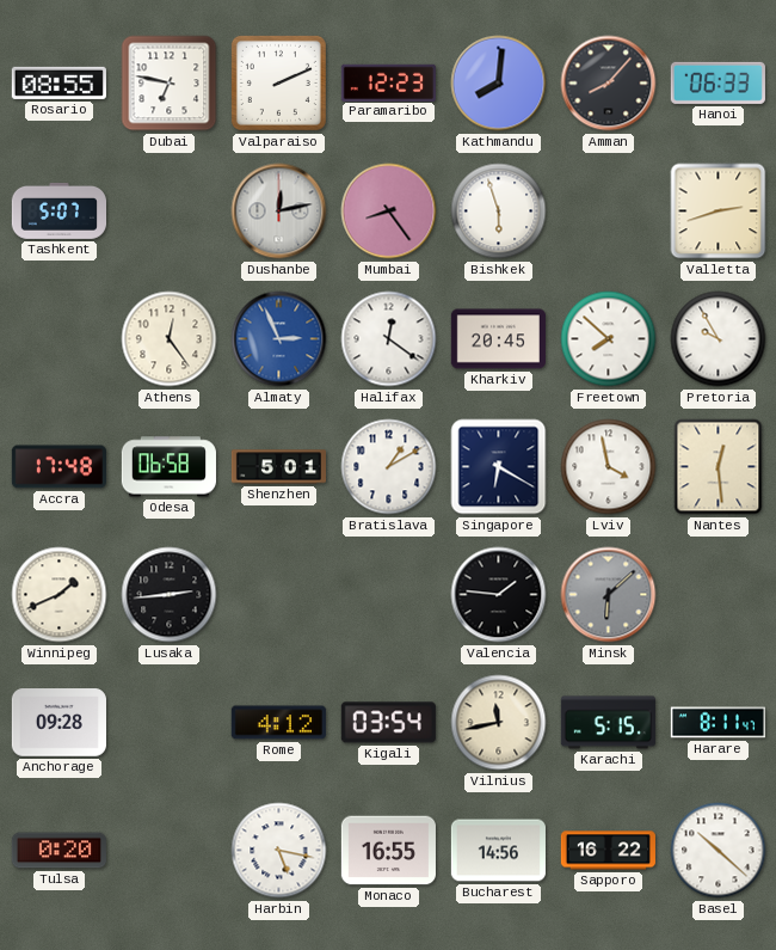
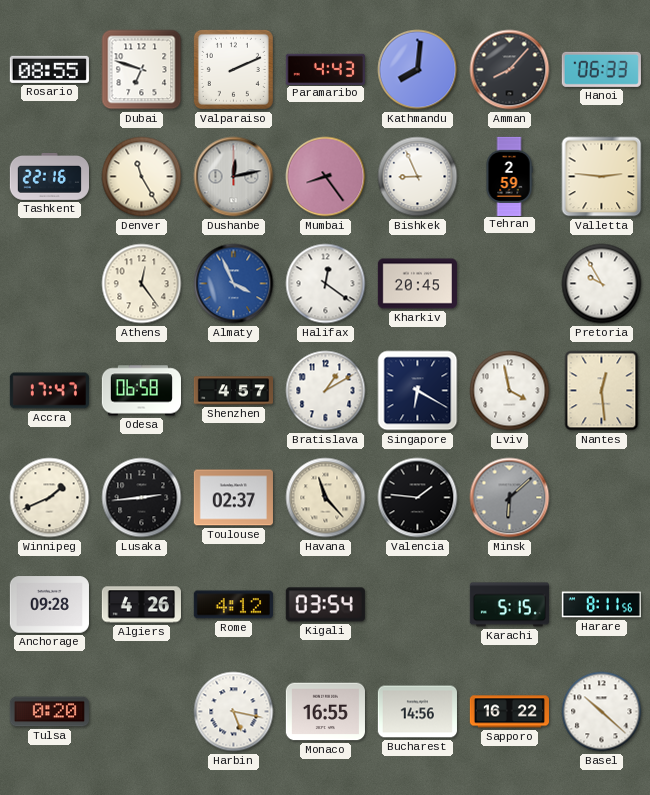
Dubai: 6:47 -> 6:48
Paramaribo: 12:23 -> 4:43
Tashkent: 5:07 -> 22:16
Denver: none -> 11:25
Bishkek: 5:57 -> 8:56
Tehran: none -> 2:59
Valletta: 2:42 -> 2:46
Almaty: 2:56 -> 3:56
Freetown: 7:52 -> none
Accra: 17:48 -> 17:47
Shenzhen: 5:01 -> 4:57
Toulouse: none -> 02:37
Havana: none -> 11:23
Algiers: none -> 4:26
Vilnius: 11:43 -> none
Harare: 8:11:47 -> 8:11:56
